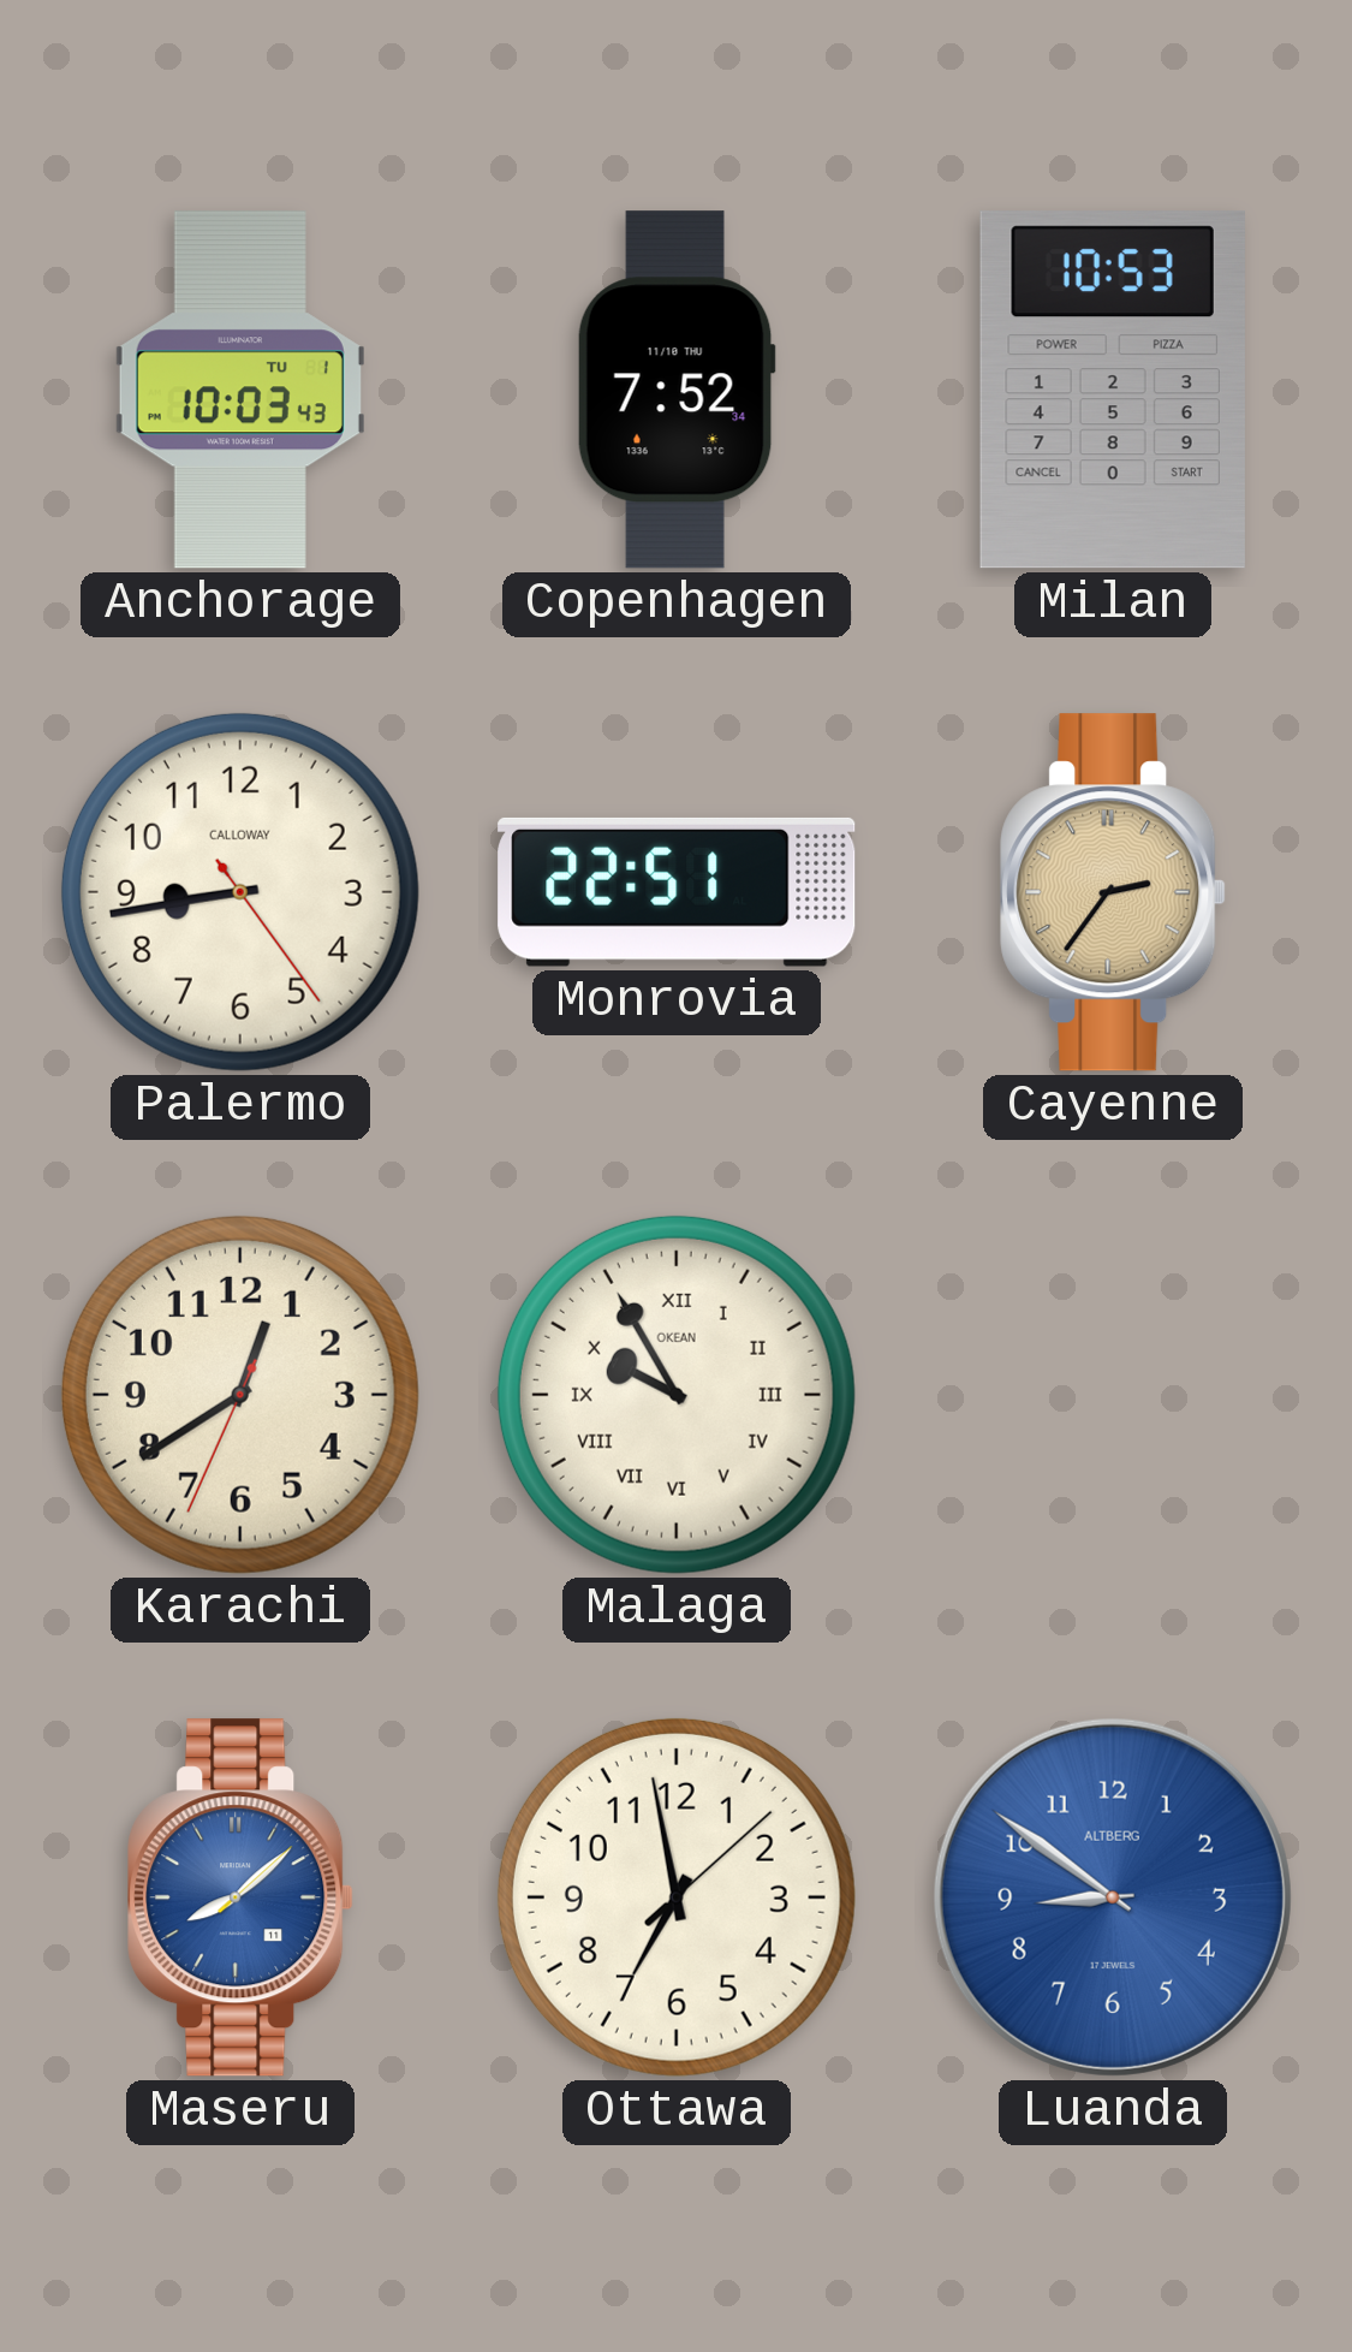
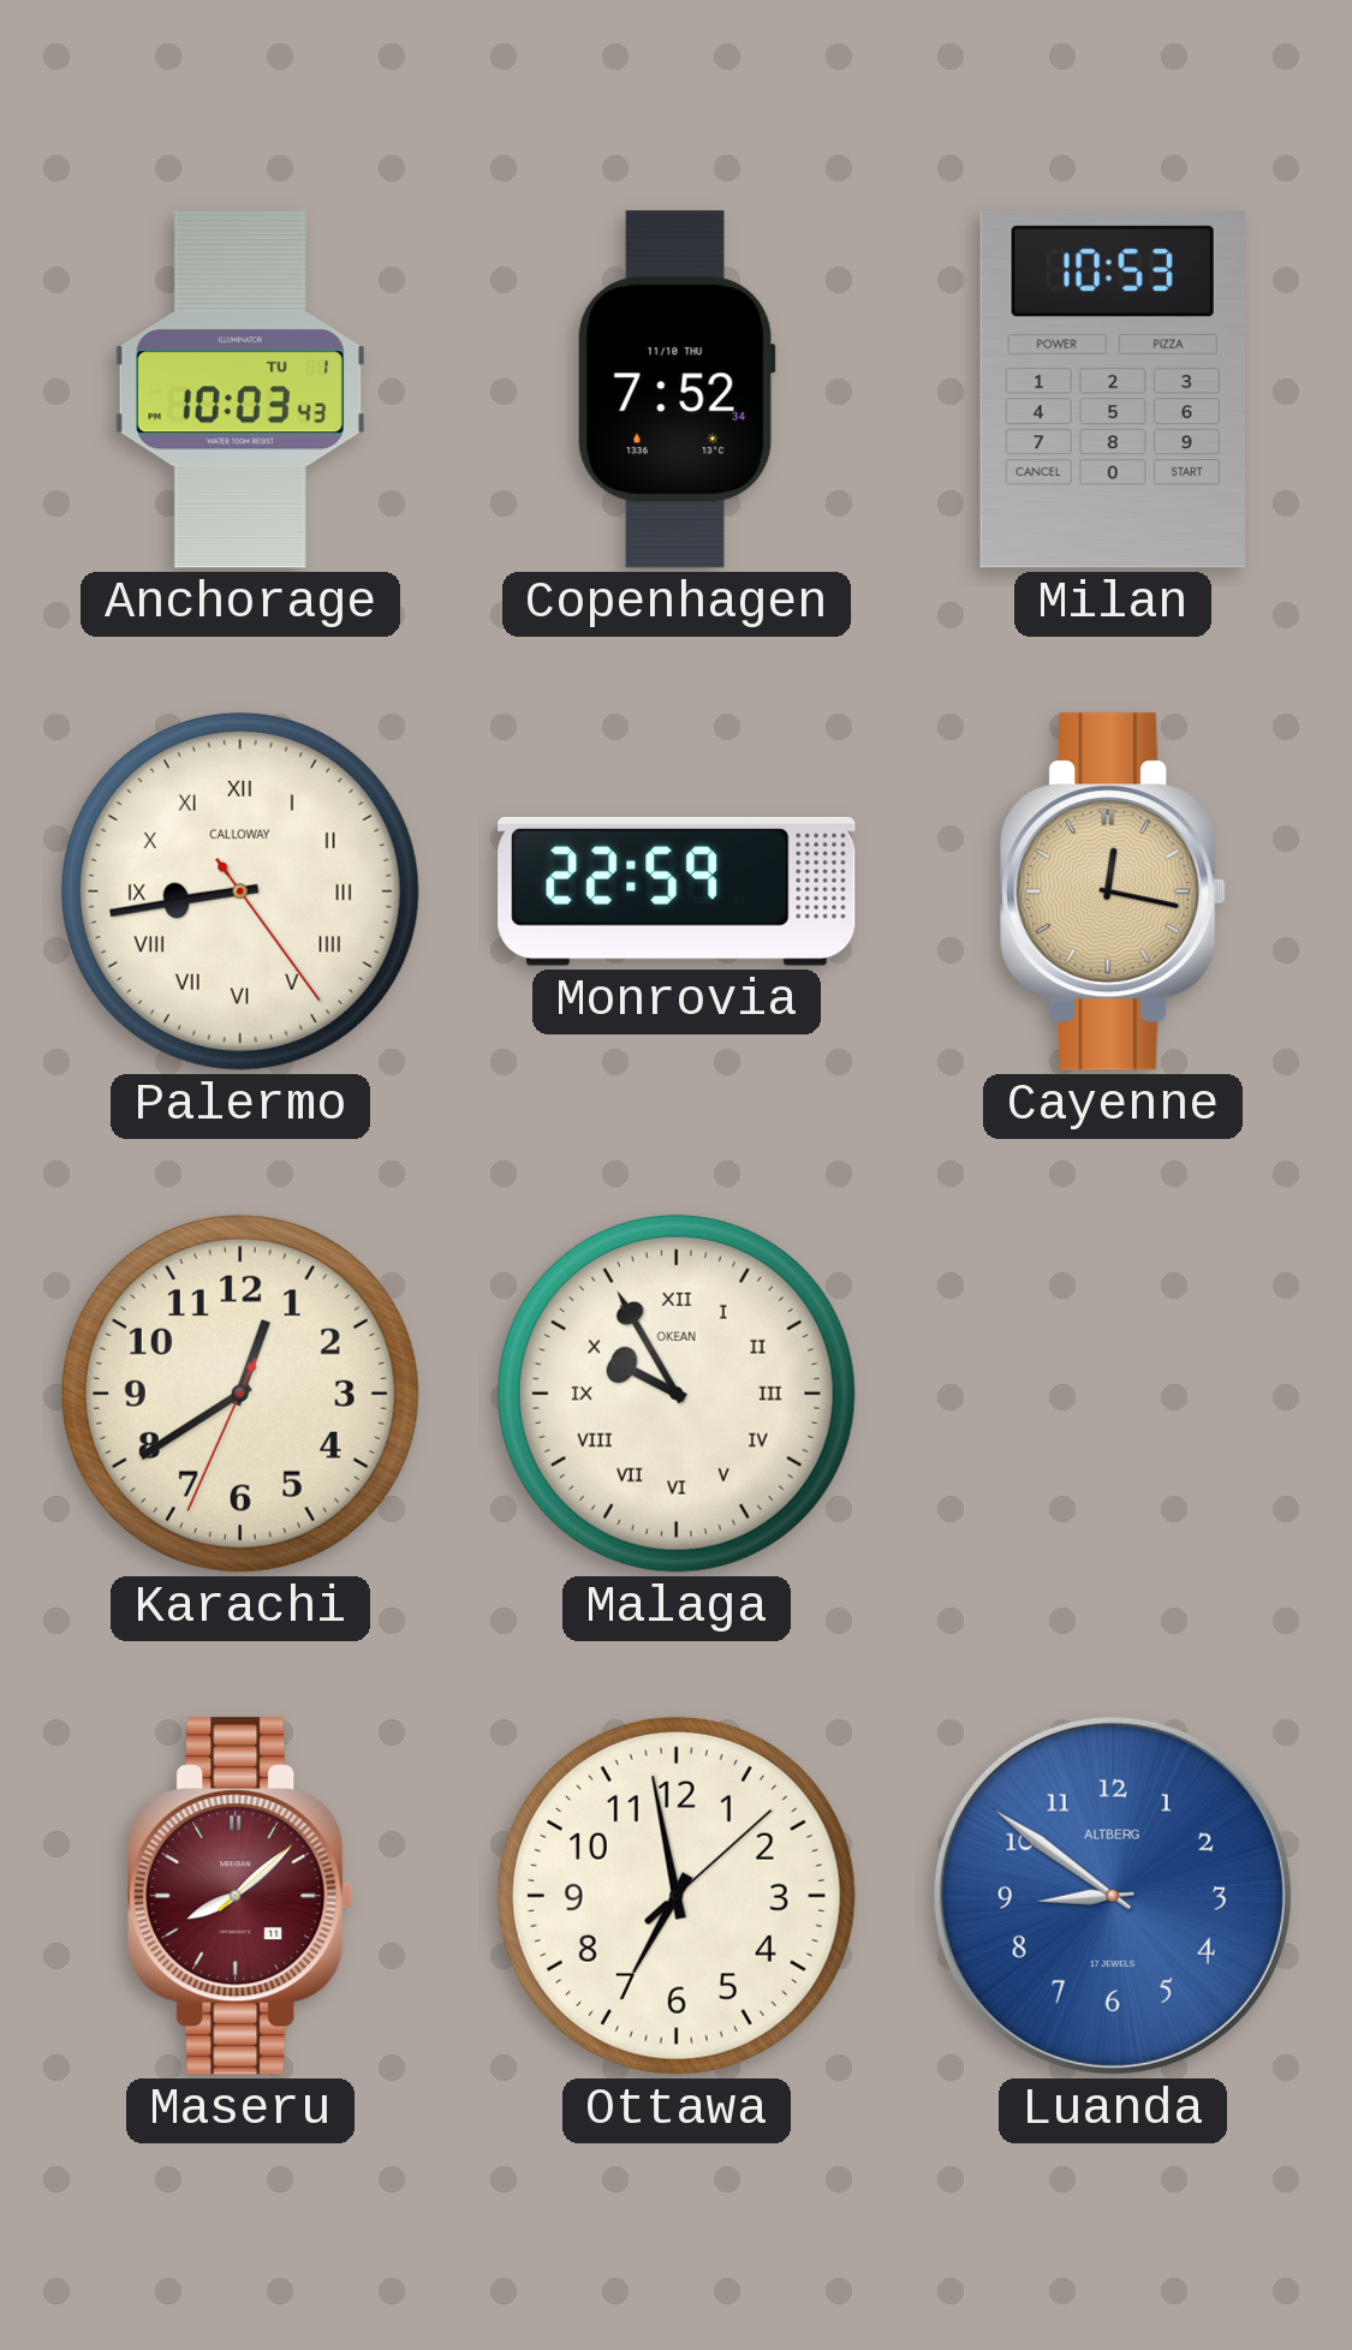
Palermo numerals: Arabic -> Roman
Monrovia: 22:51 -> 22:59
Cayenne: 2:36 -> 12:17
Maseru dial: blue -> burgundy
